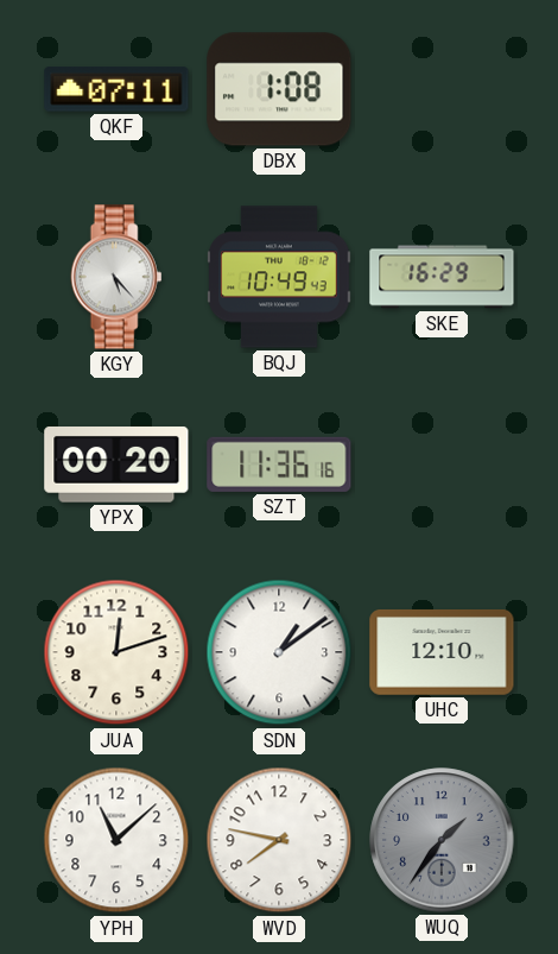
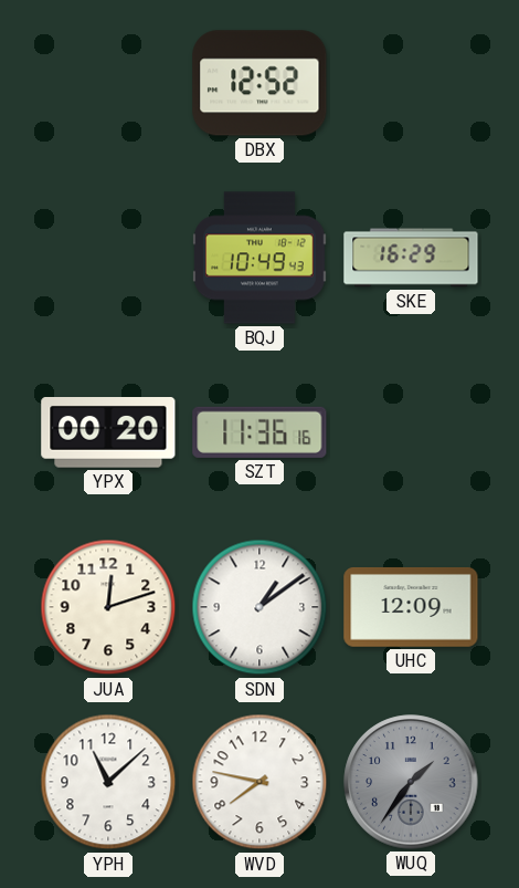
QKF: 07:11 -> none
DBX: 1:08 -> 12:52
KGY: 5:23 -> none
UHC: 12:10 -> 12:09
